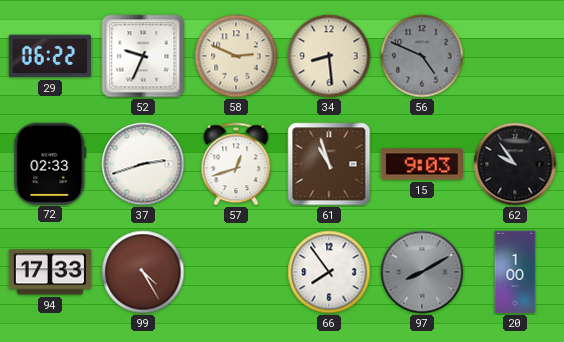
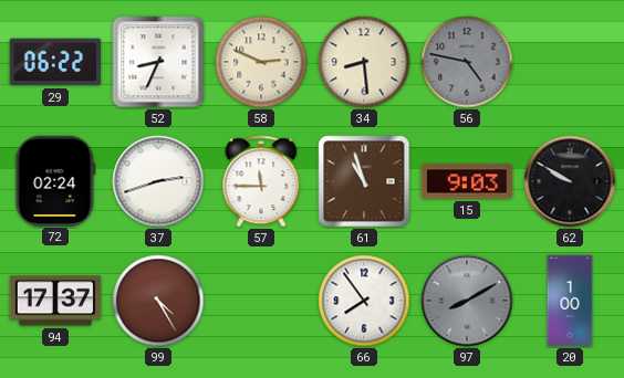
52: 9:34 -> 8:34
56: 4:49 -> 4:47
72: 02:33 -> 02:24
57: 12:42 -> 11:45
62: 9:54 -> 9:50
94: 17:33 -> 17:37
